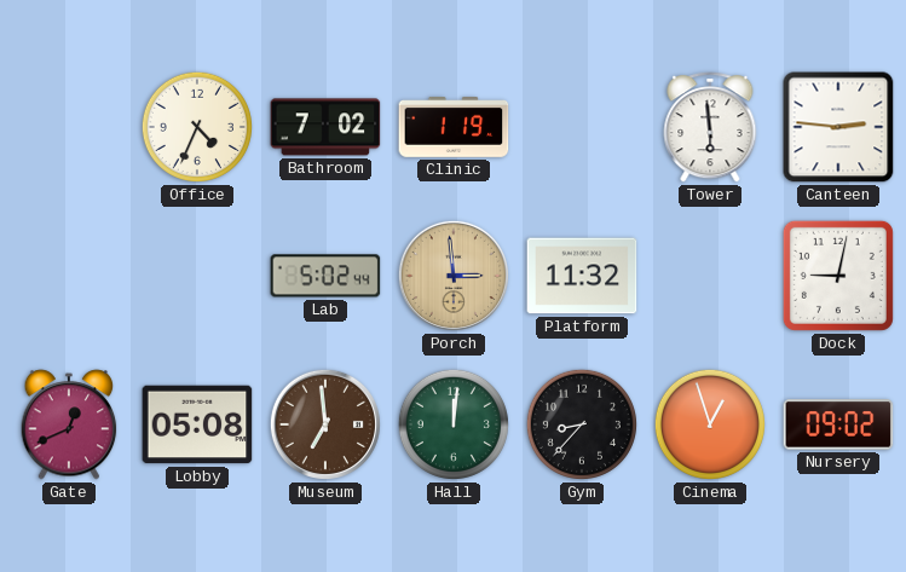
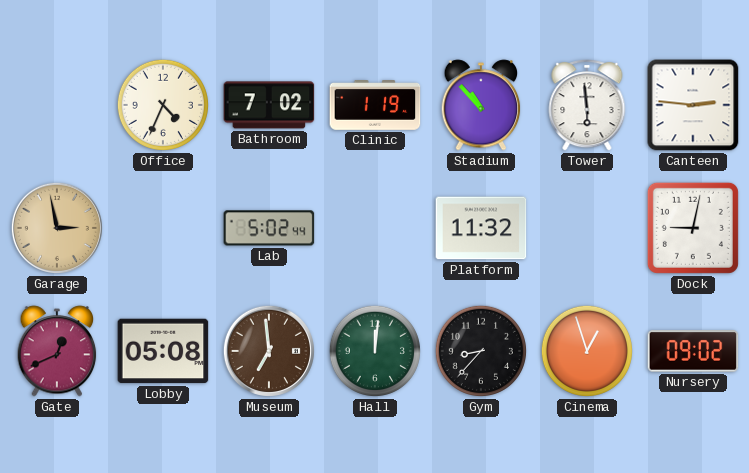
Stadium: none -> 10:53
Garage: none -> 2:58
Porch: 2:59 -> none
